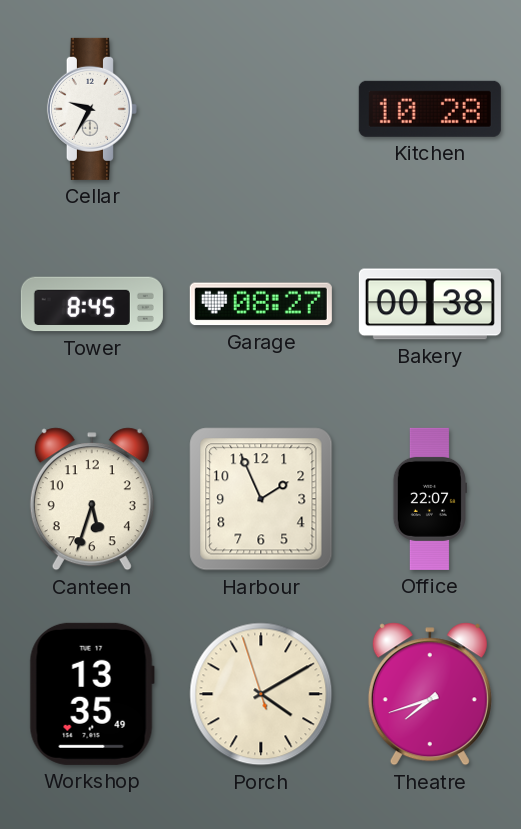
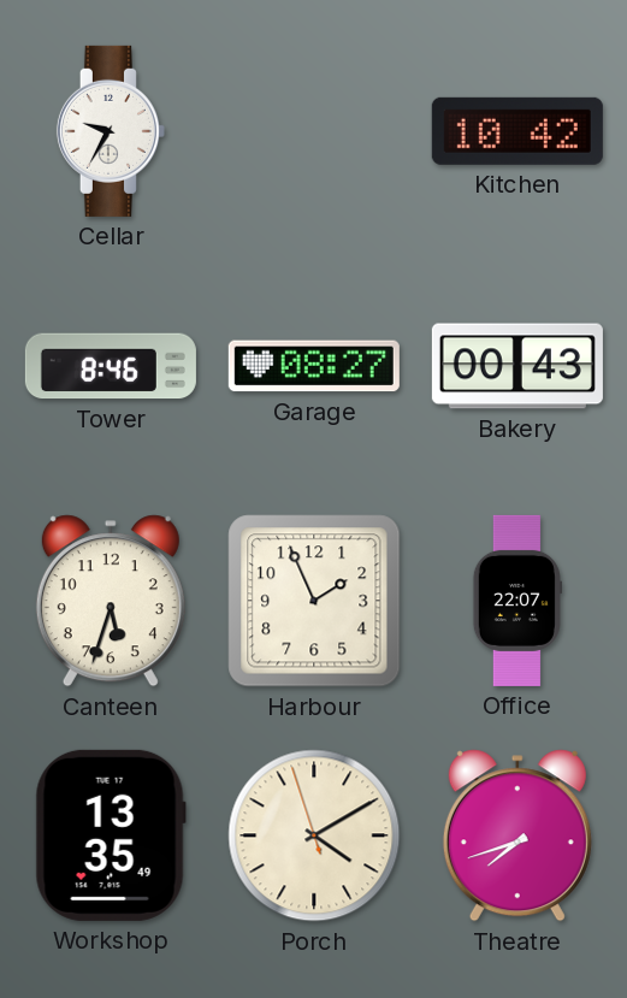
Kitchen: 10:28 -> 10:42
Tower: 8:45 -> 8:46
Bakery: 00:38 -> 00:43
